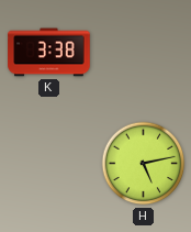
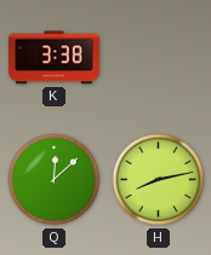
Q: none -> 12:08
H: 5:13 -> 8:13
